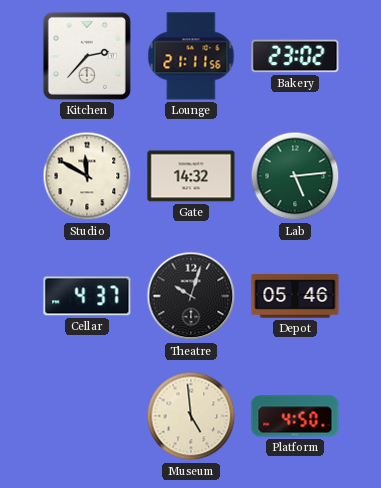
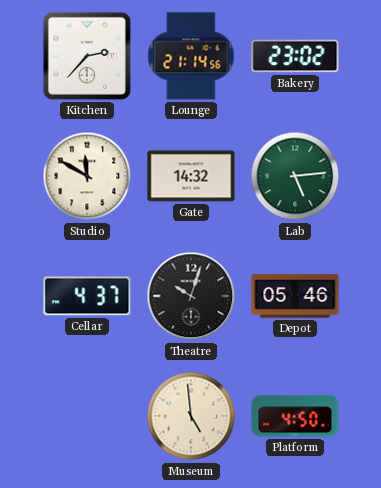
Lounge: 21:11 -> 21:14
